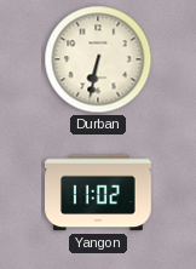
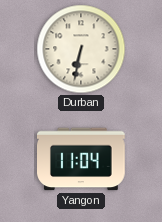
Yangon: 11:02 -> 11:04
